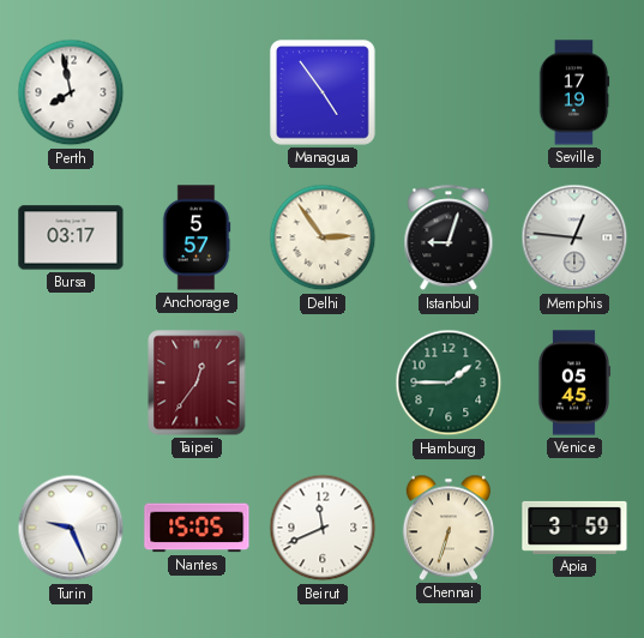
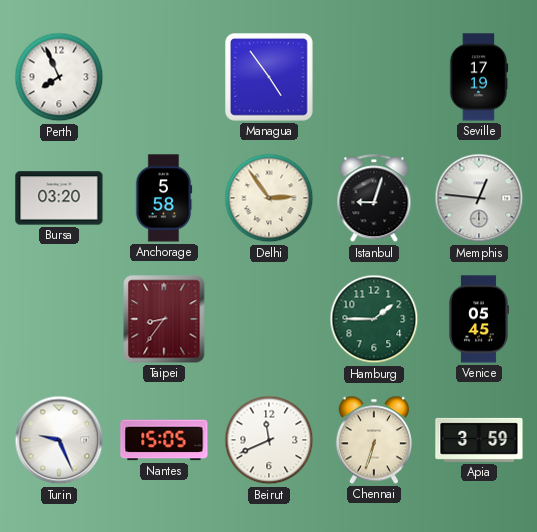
Perth: 7:58 -> 7:56
Bursa: 03:17 -> 03:20
Anchorage: 5:57 -> 5:58
Taipei: 12:36 -> 8:36
